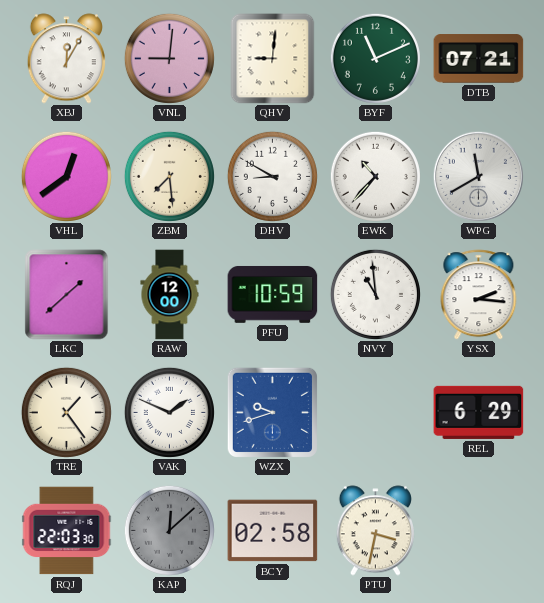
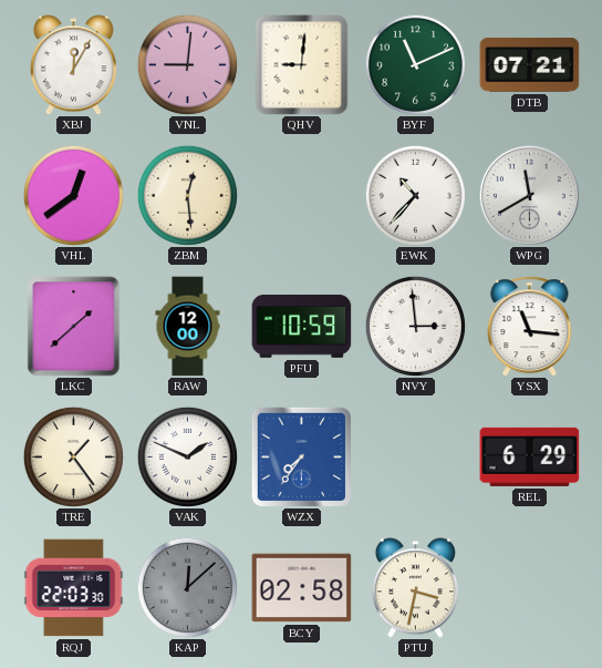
ZBM: 7:29 -> 12:29
DHV: 8:50 -> none
NVY: 10:59 -> 2:59
YSX: 2:16 -> 11:16
WZX: 9:42 -> 7:36
